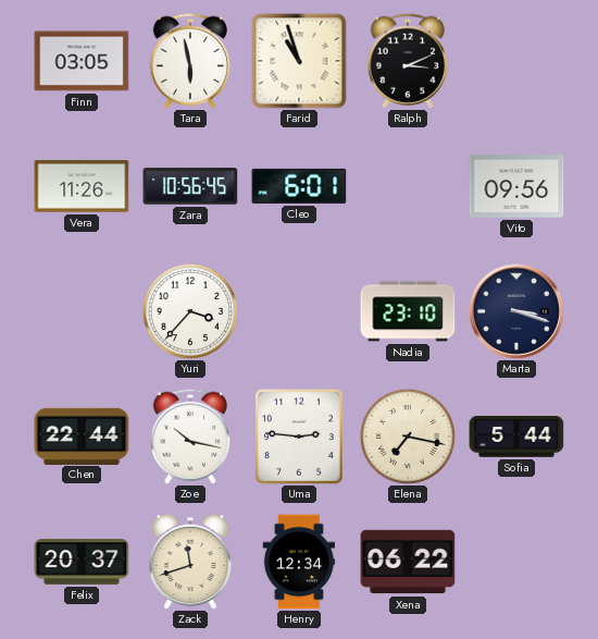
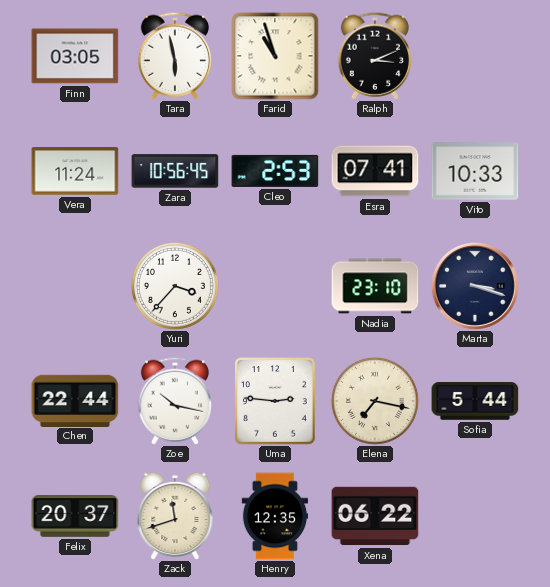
Vera: 11:26 -> 11:24
Cleo: 6:01 -> 2:53
Esra: none -> 07:41
Vito: 09:56 -> 10:33
Henry: 12:34 -> 12:35
